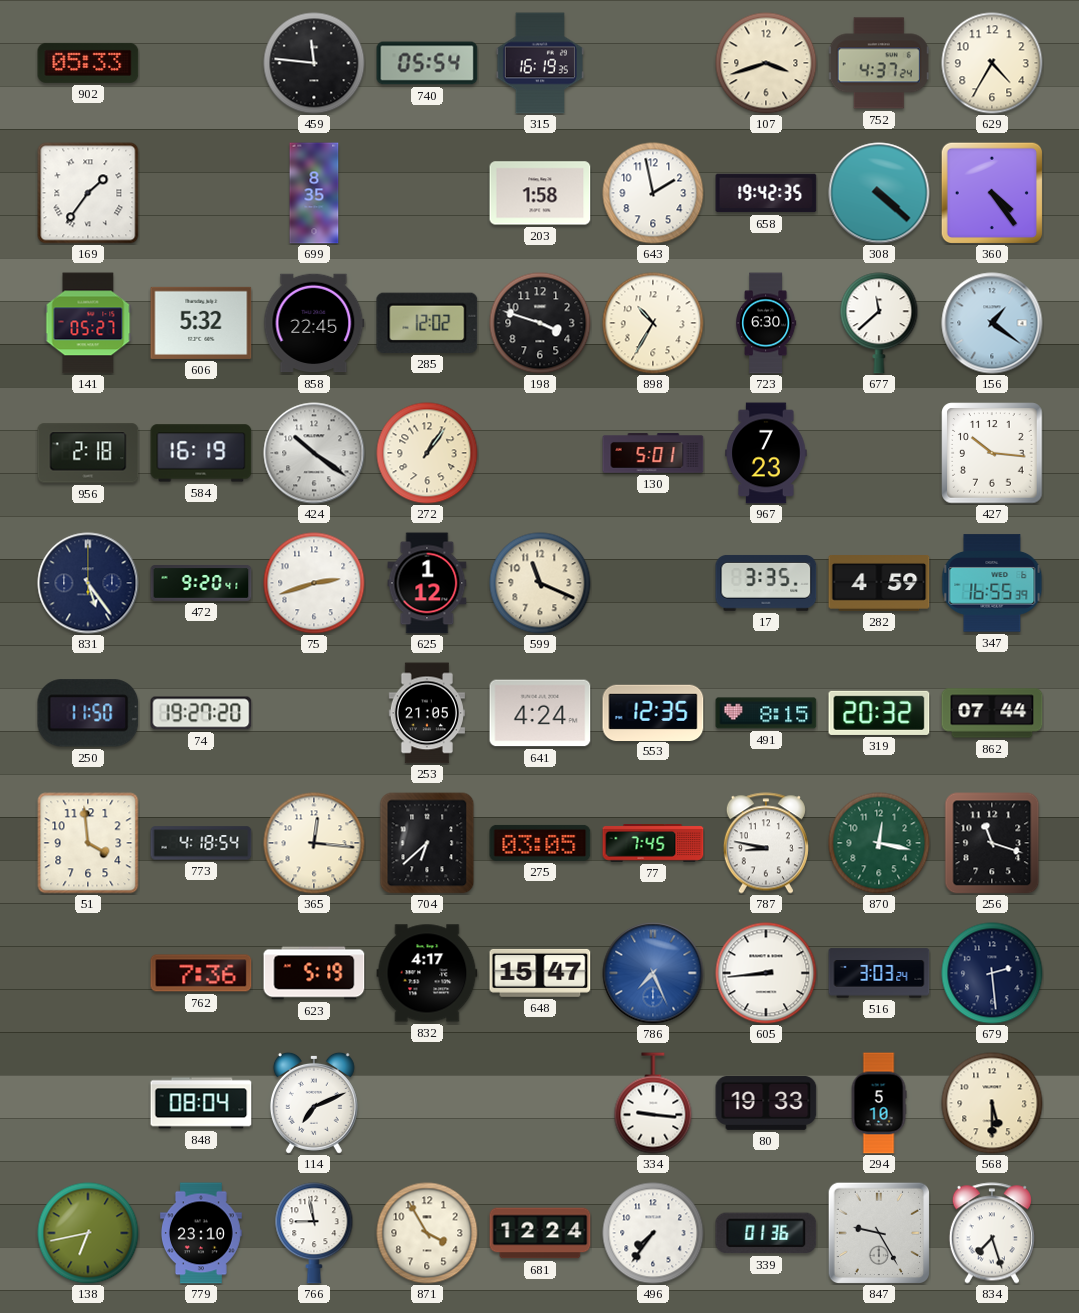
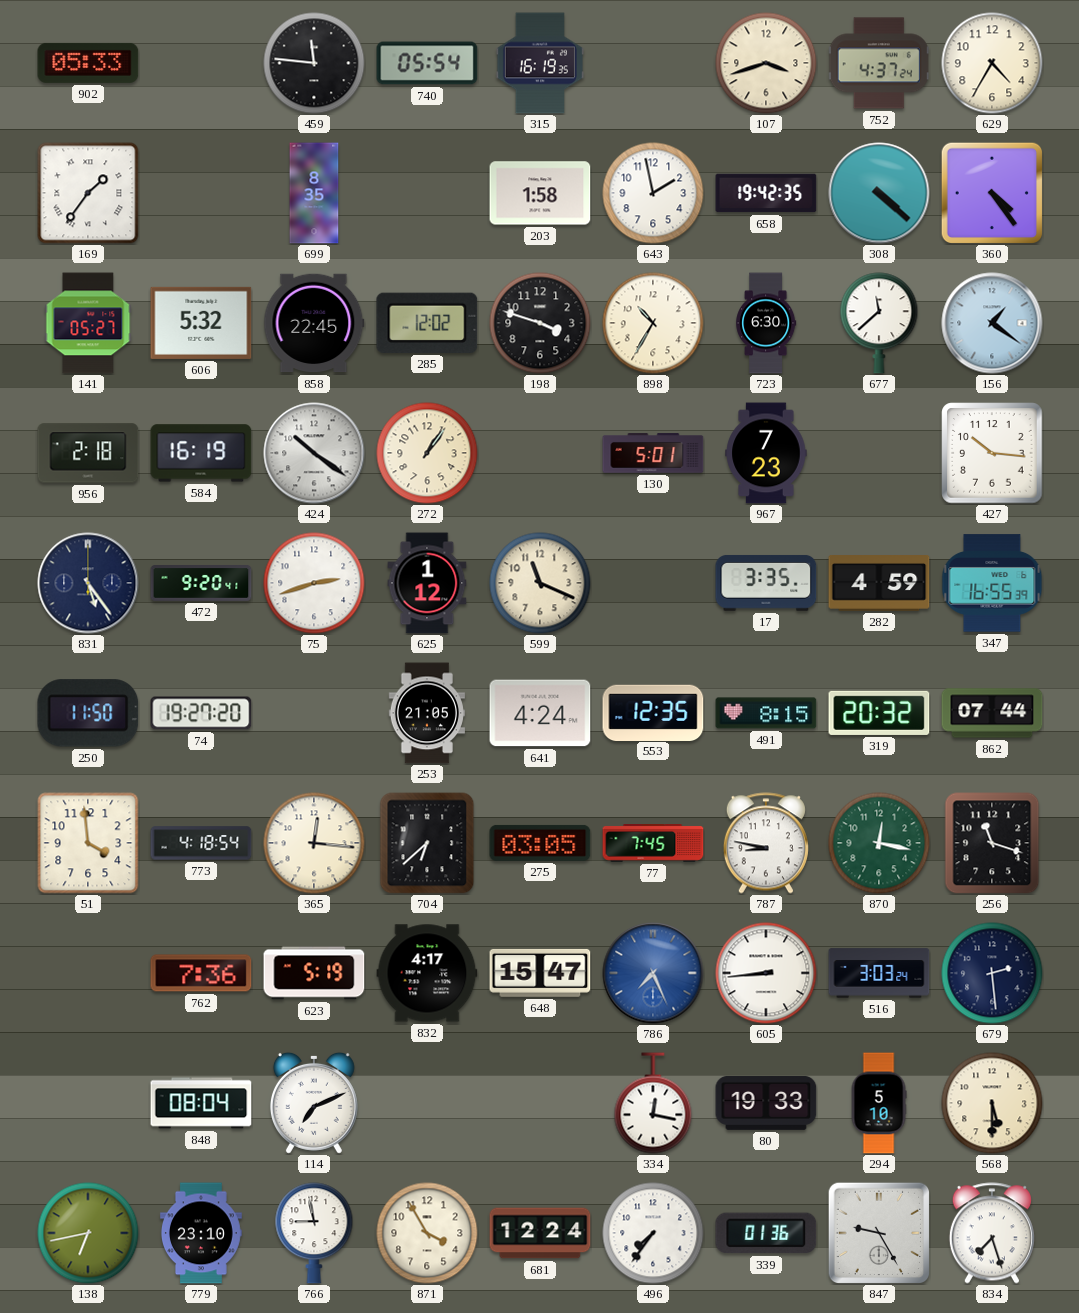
334: 9:16 -> 12:17
